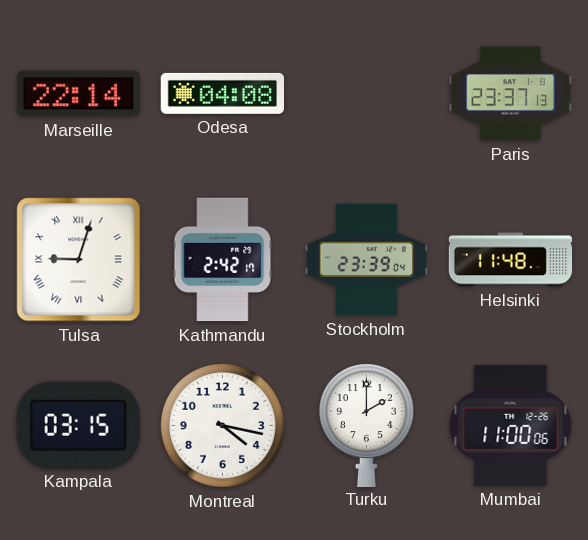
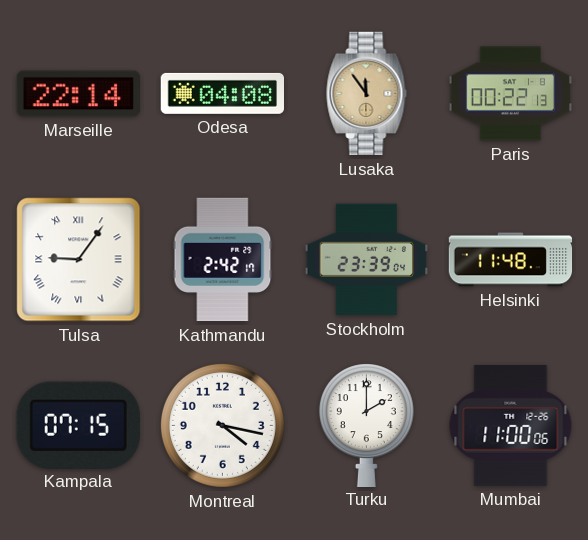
Lusaka: none -> 11:54
Paris: 23:37 -> 00:22
Tulsa: 9:03 -> 9:06
Kampala: 03:15 -> 07:15
